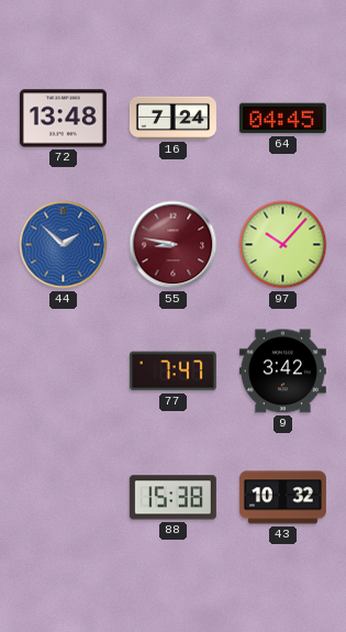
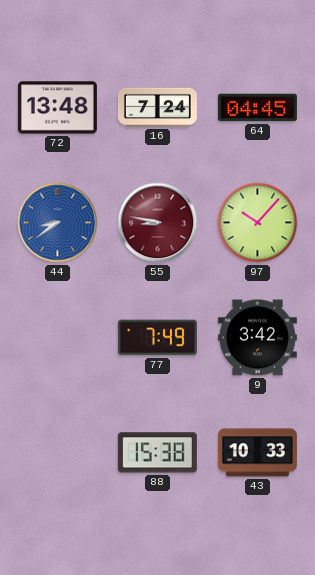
44: 1:52 -> 8:39
77: 7:47 -> 7:49
43: 10:32 -> 10:33
